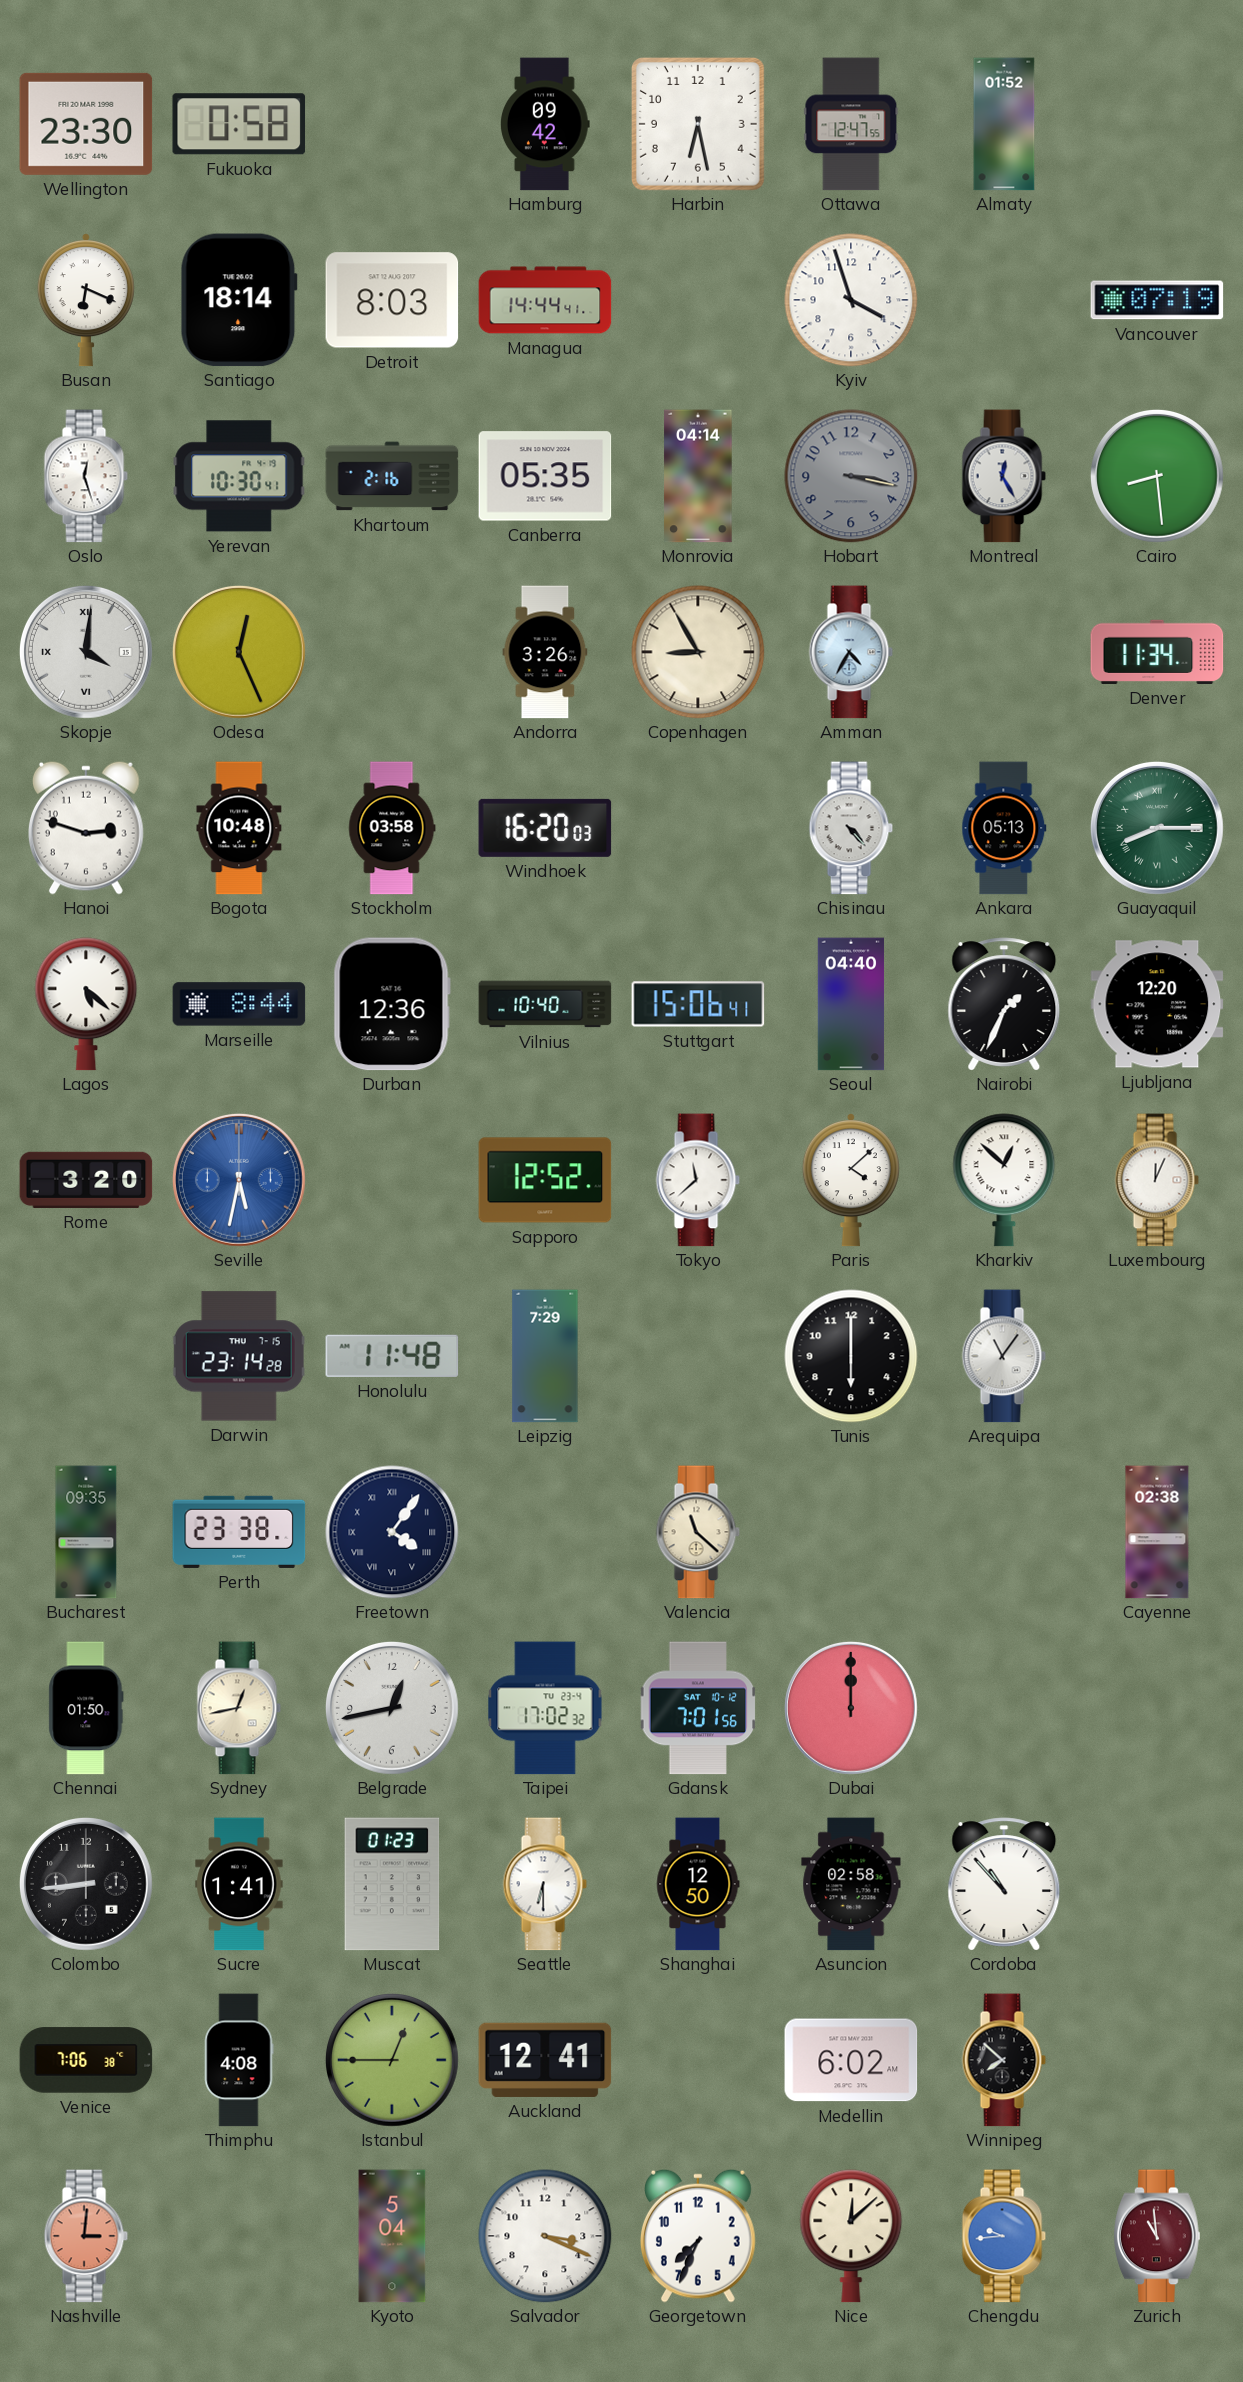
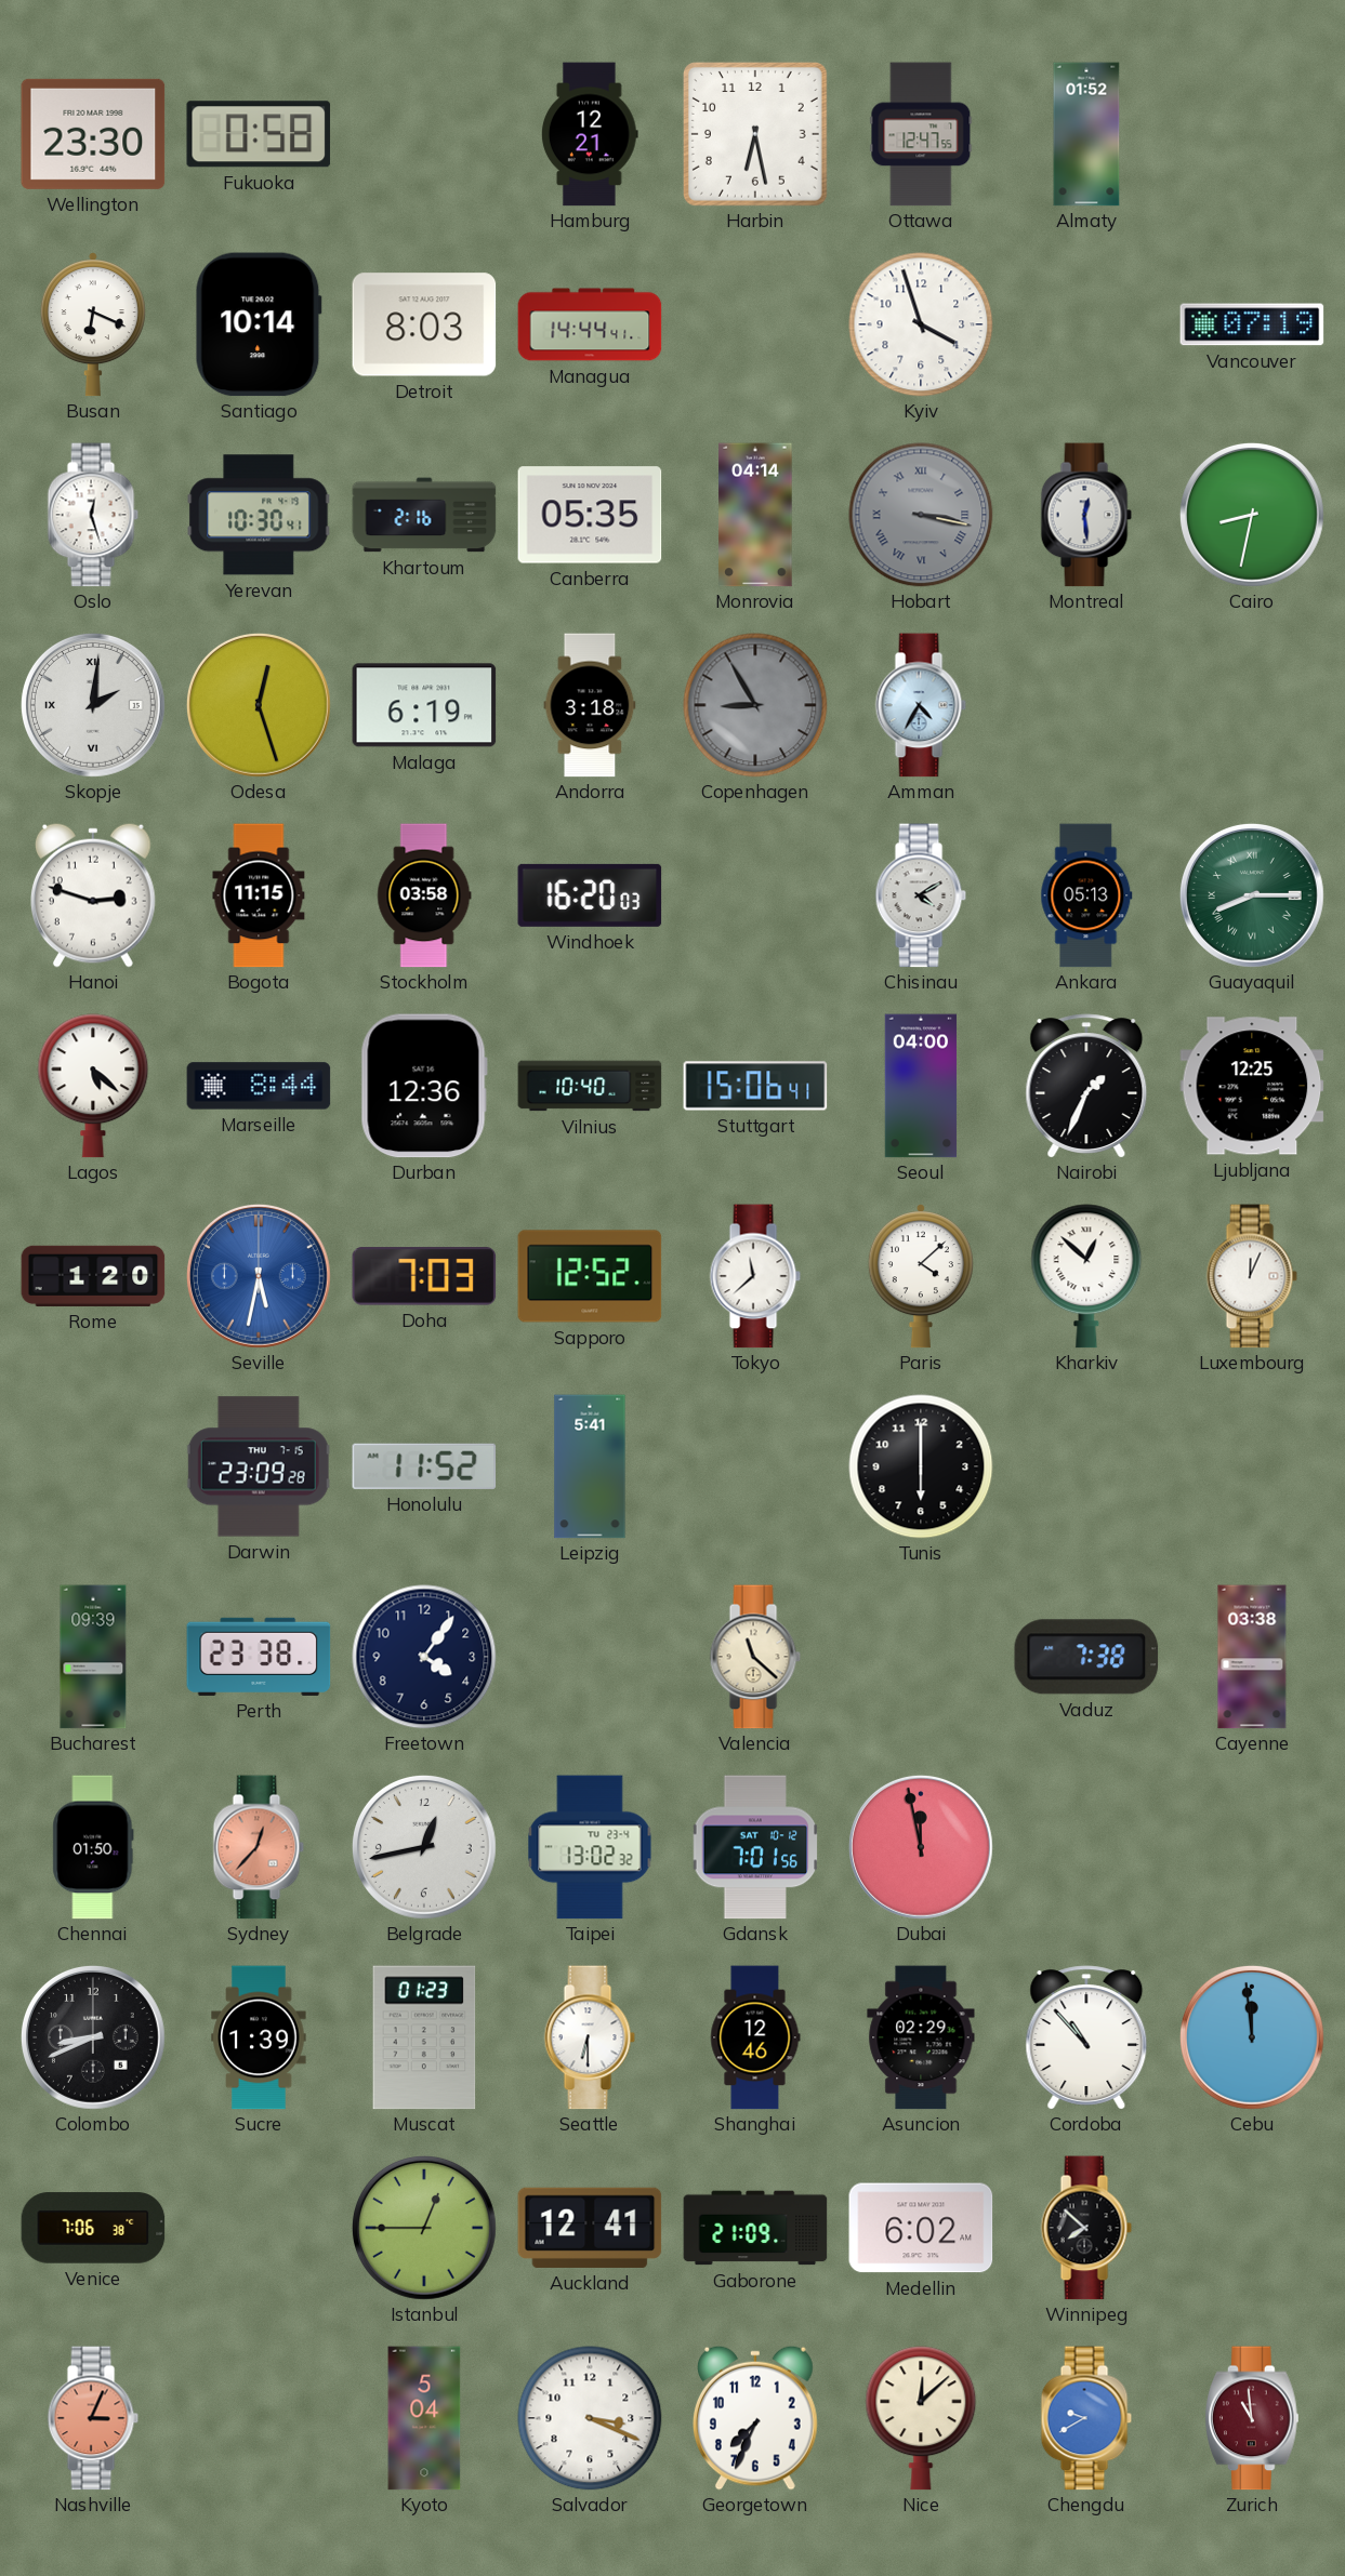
Hamburg: 09:42 -> 12:21
Santiago: 18:14 -> 10:14
Hobart numerals: Arabic -> Roman
Montreal: 12:25 -> 12:29
Cairo: 8:29 -> 8:32
Skopje: 4:01 -> 2:01
Odesa: 12:26 -> 12:27
Malaga: none -> 6:19
Andorra: 3:26 -> 3:18
Copenhagen dial: cream -> grey
Denver: 11:34 -> none
Bogota: 10:48 -> 11:15
Chisinau: 4:23 -> 4:10
Seoul: 04:40 -> 04:00
Ljubljana: 12:20 -> 12:25
Rome: 3:20 -> 1:20
Doha: none -> 7:03
Darwin: 23:14 -> 23:09
Honolulu: 11:48 -> 11:52
Leipzig: 7:29 -> 5:41
Arequipa: 11:06 -> none
Bucharest: 09:35 -> 09:39
Freetown numerals: Roman -> Arabic
Vaduz: none -> 7:38
Cayenne: 02:38 -> 03:38
Sydney: 12:43 -> 12:37
Sydney dial: cream -> salmon
Taipei: 17:02 -> 13:02
Dubai: 12:00 -> 11:58
Colombo: 8:44 -> 8:41
Sucre: 1:41 -> 1:39
Shanghai: 12:50 -> 12:46
Asuncion: 02:58 -> 02:29
Cebu: none -> 11:59
Thimphu: 4:08 -> none
Gaborone: none -> 21:09
Nashville: 3:01 -> 3:04
Chengdu: 9:44 -> 9:40
